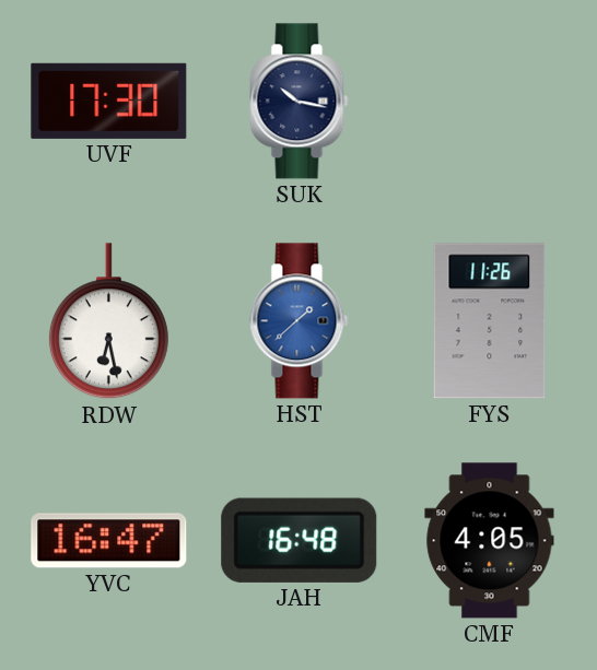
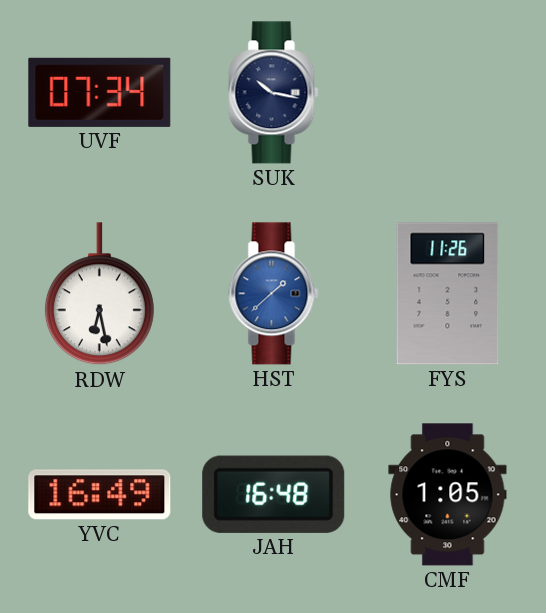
UVF: 17:30 -> 07:34
YVC: 16:47 -> 16:49
CMF: 4:05 -> 1:05
